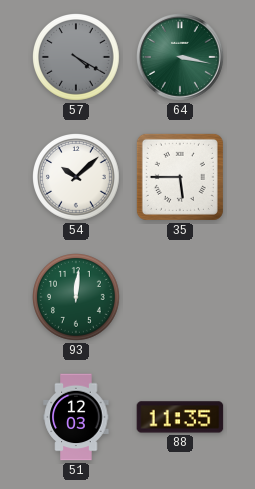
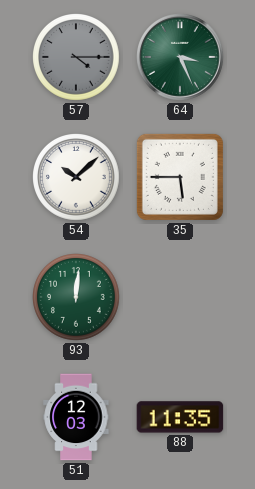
57: 4:20 -> 4:15
64: 3:17 -> 3:26
